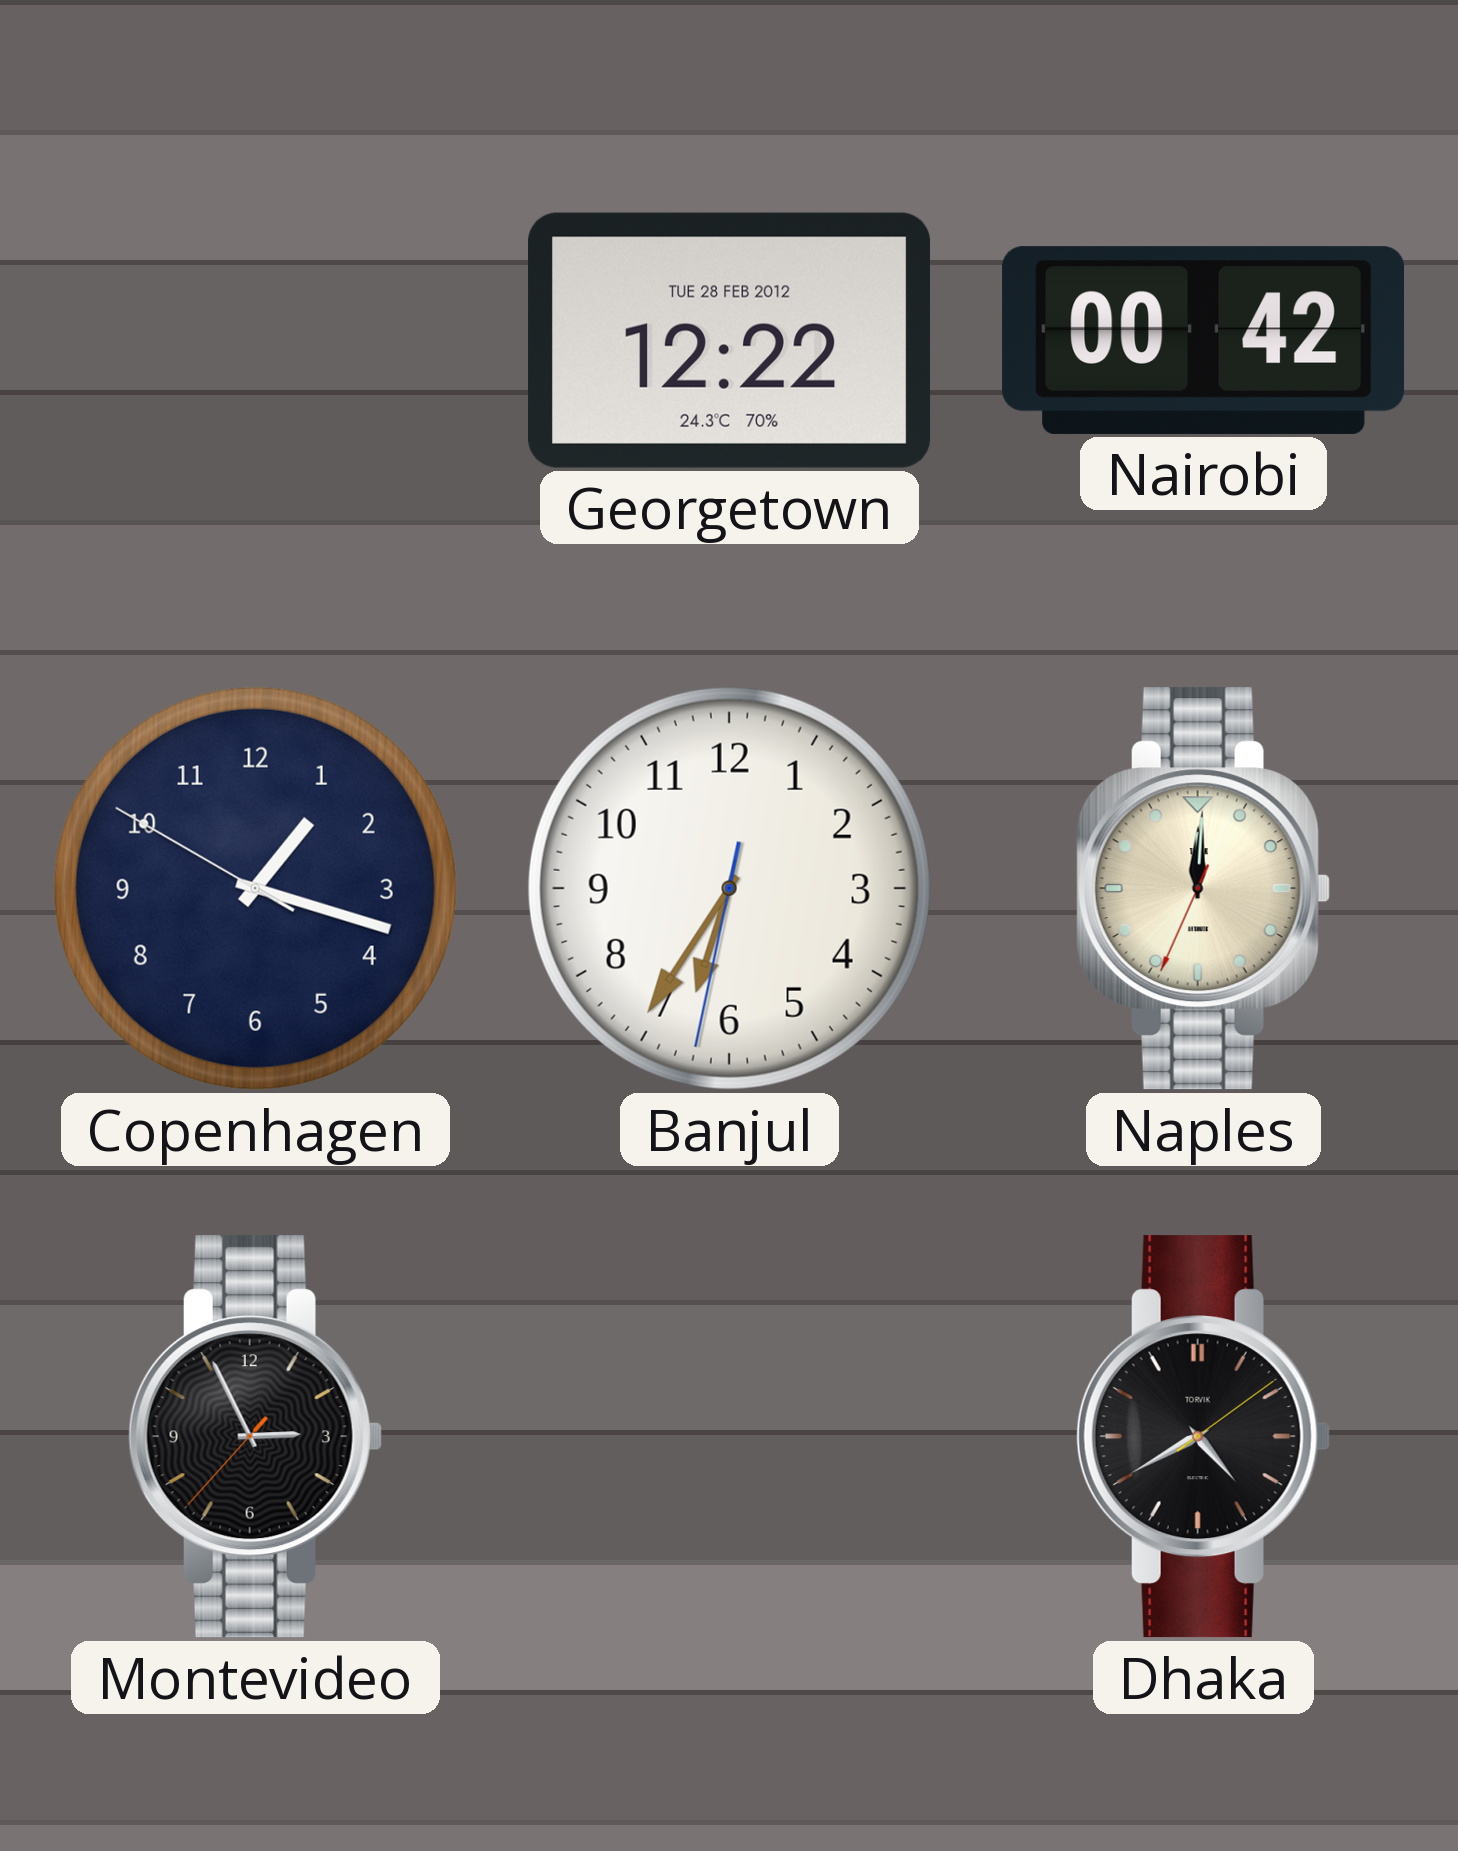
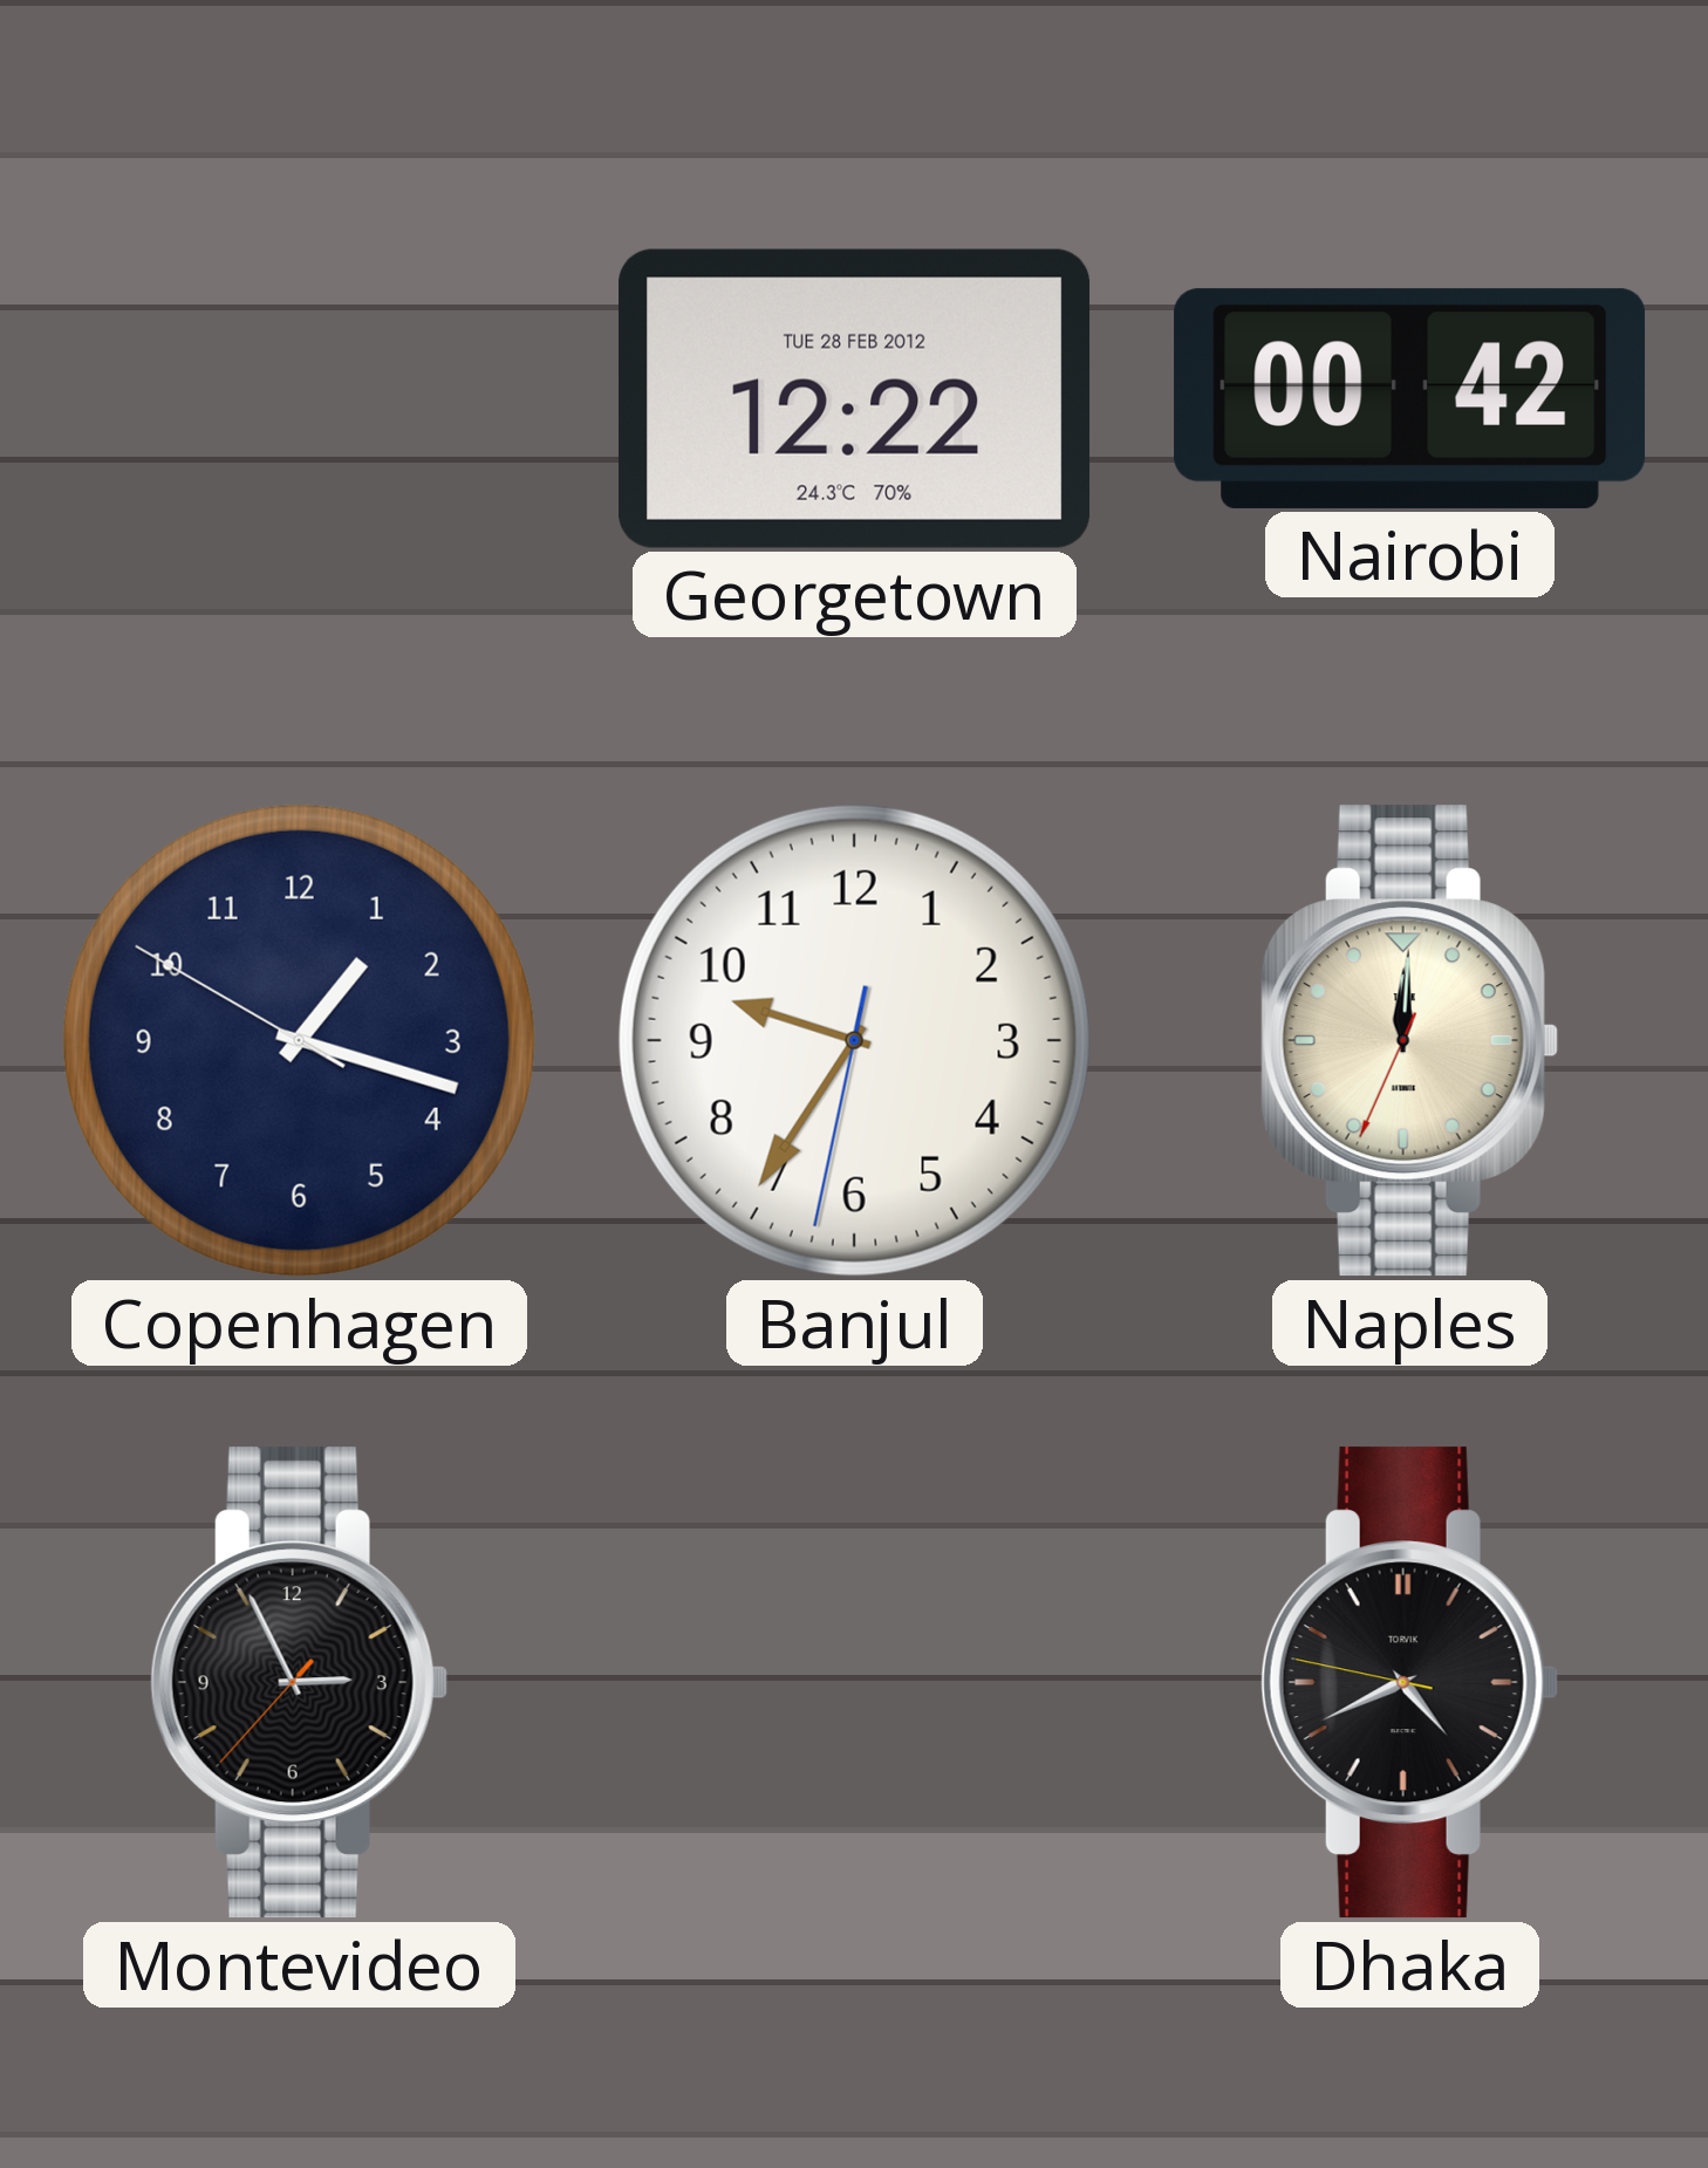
Banjul: 6:35 -> 9:35
Dhaka: 4:40:09 -> 4:40:47
